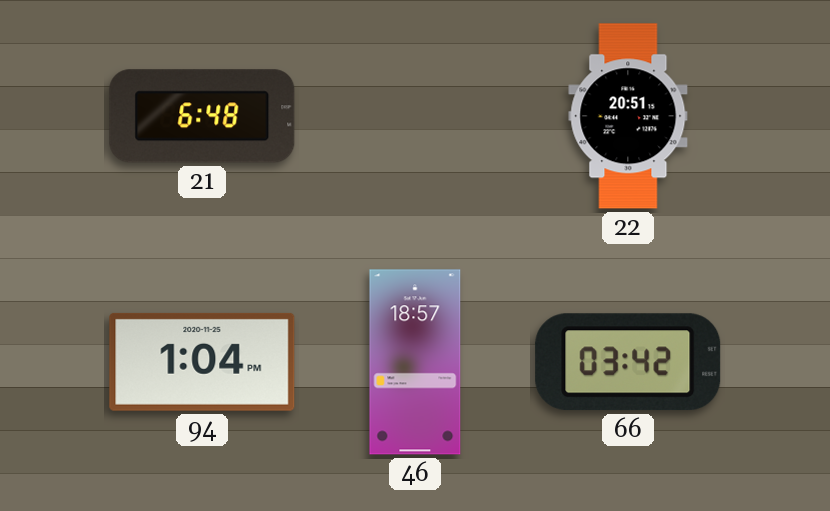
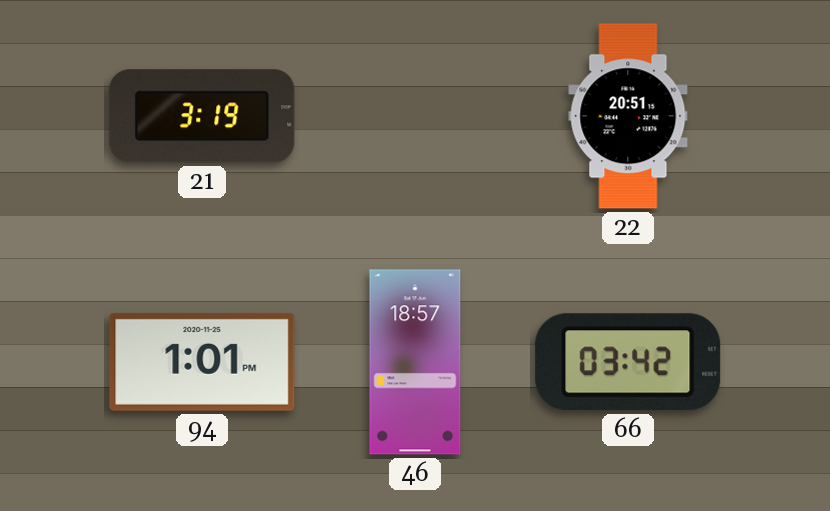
21: 6:48 -> 3:19
94: 1:04 -> 1:01
